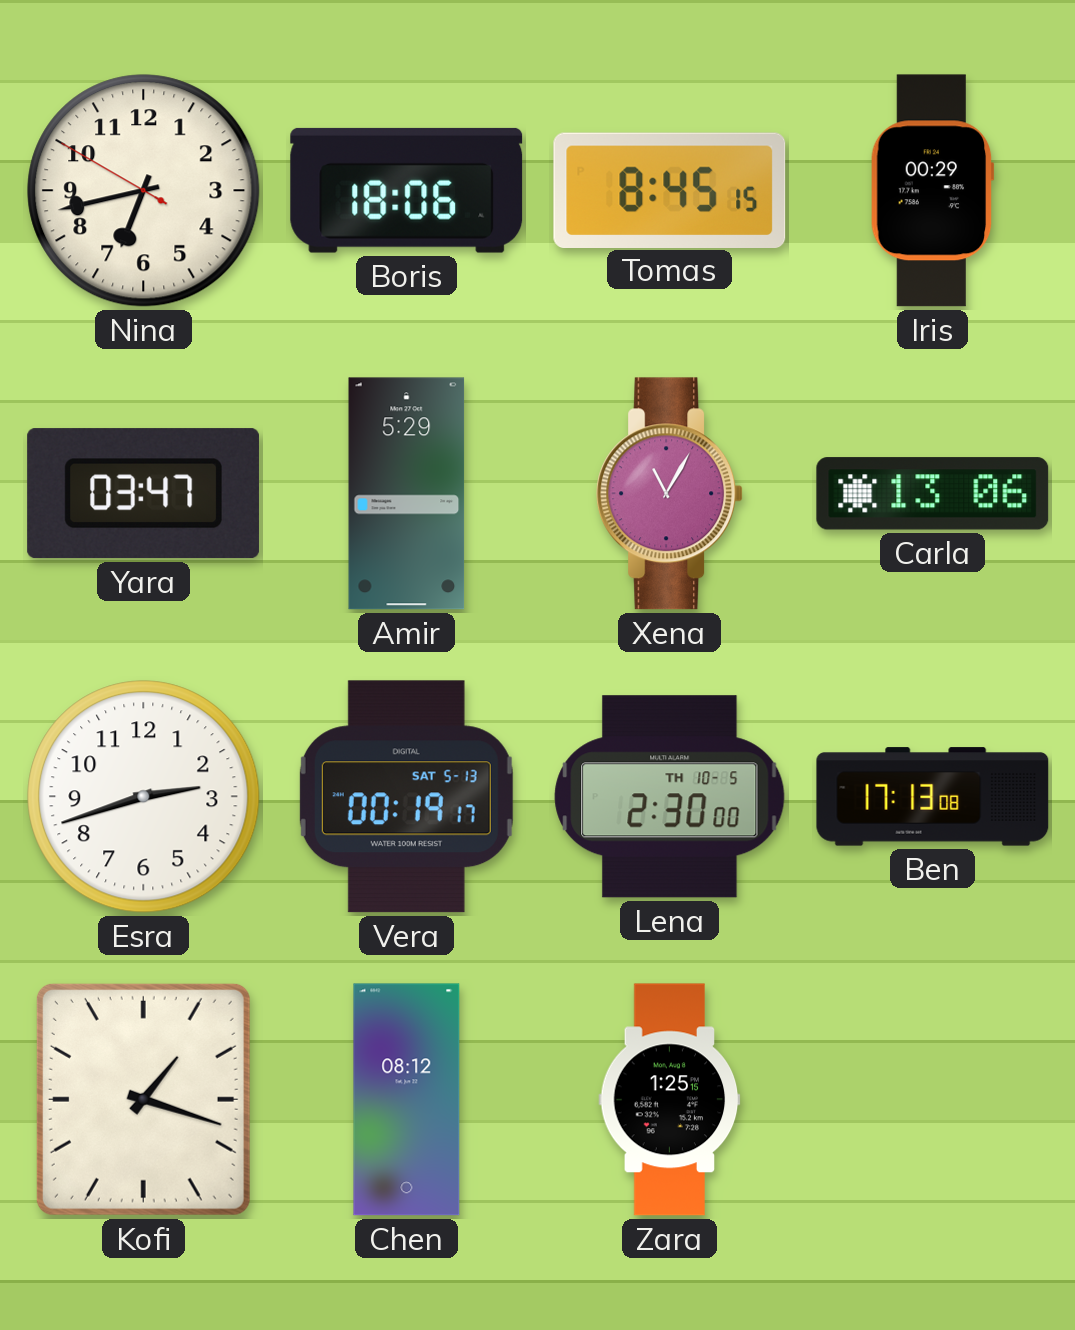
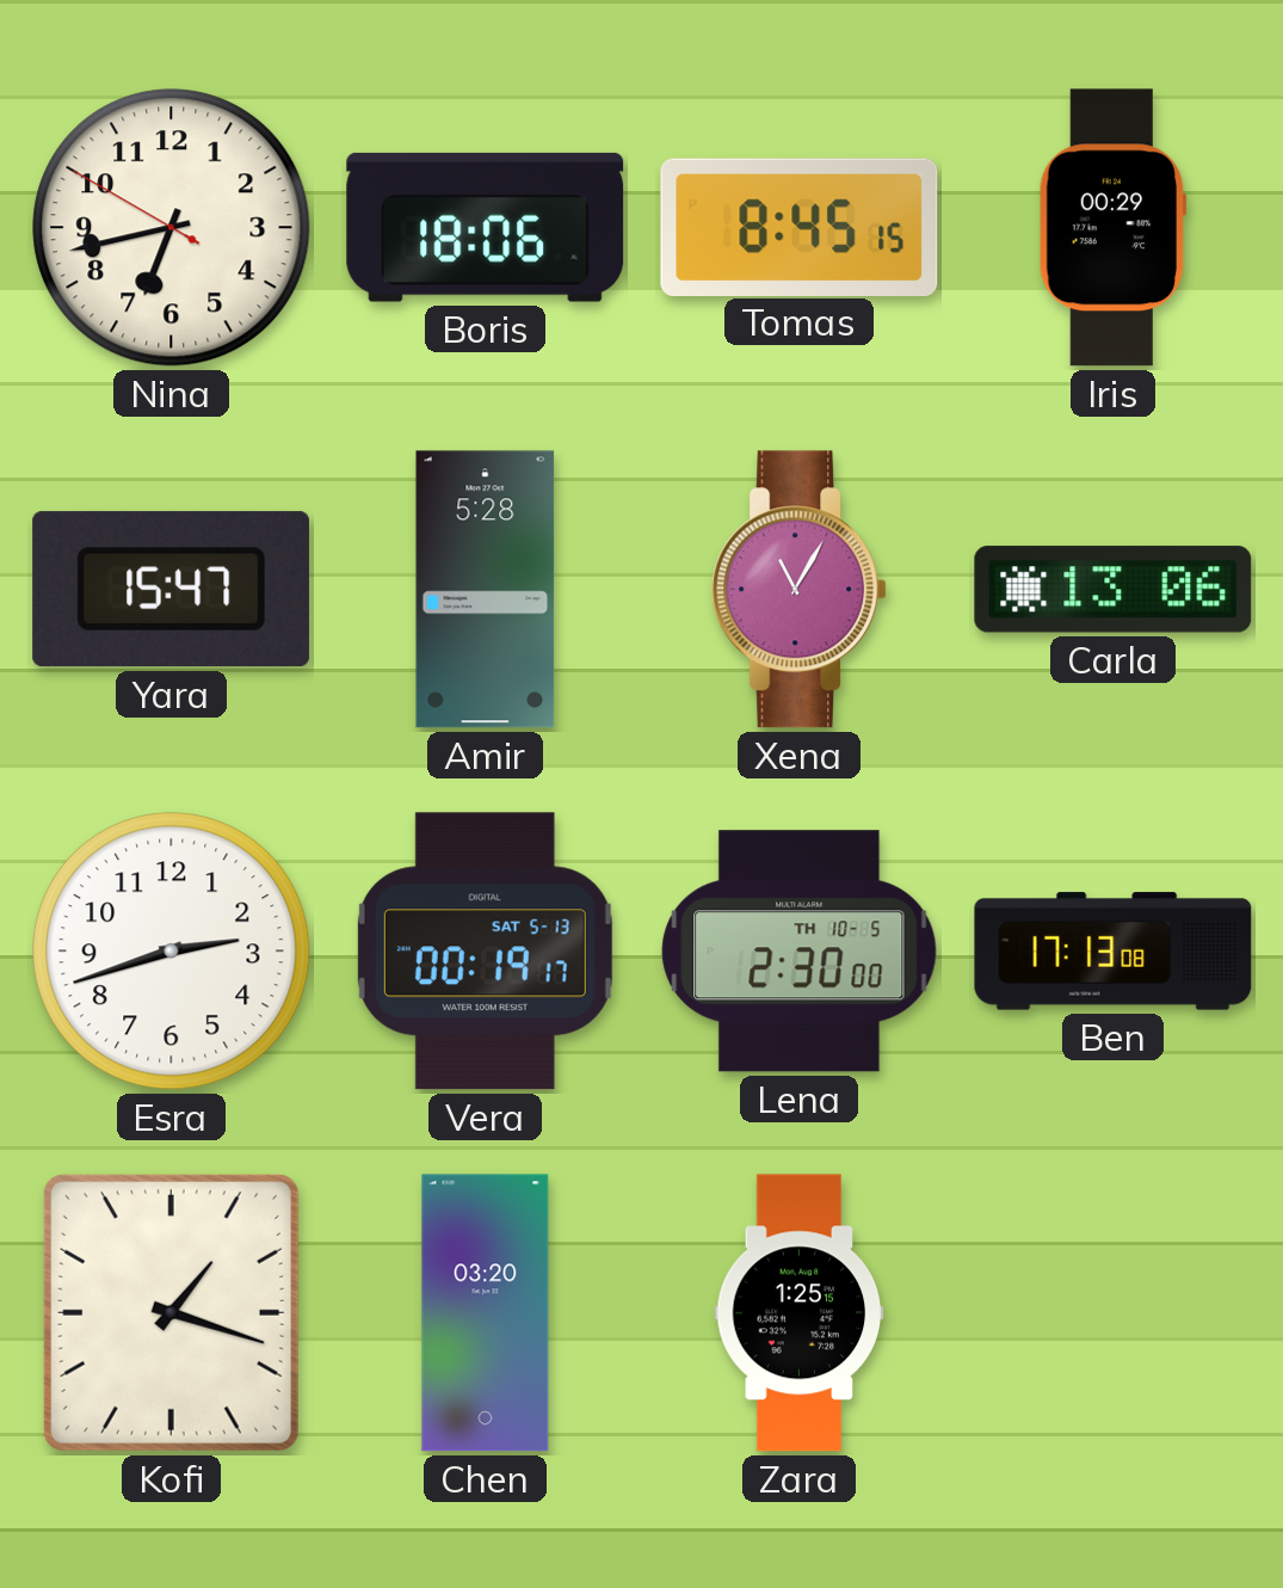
Yara: 03:47 -> 15:47
Amir: 5:29 -> 5:28
Chen: 08:12 -> 03:20
